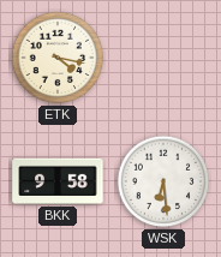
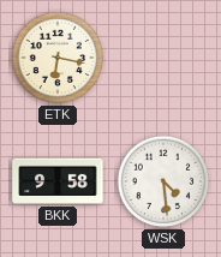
ETK: 4:17 -> 6:17
WSK: 6:29 -> 4:29
